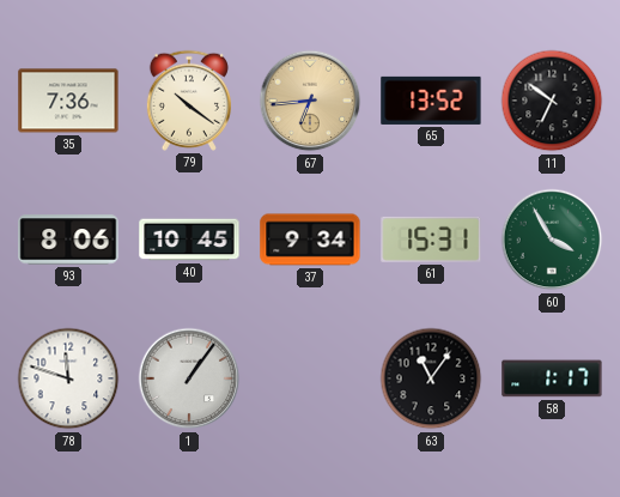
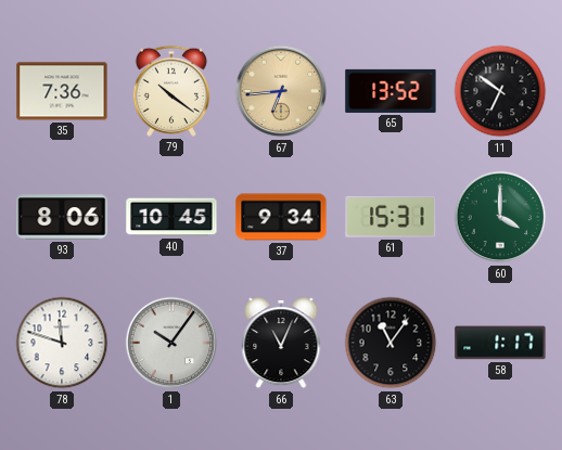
60: 3:55 -> 4:00
1: 1:06 -> 10:06
66: none -> 11:04
